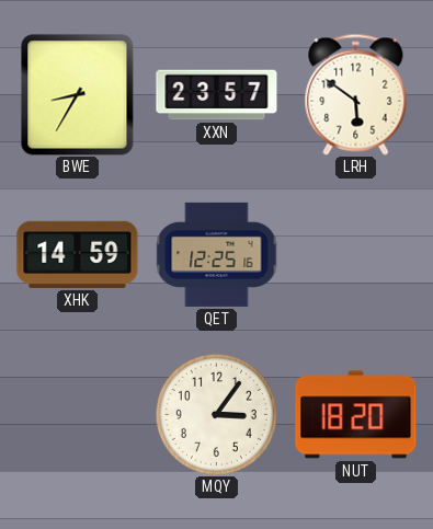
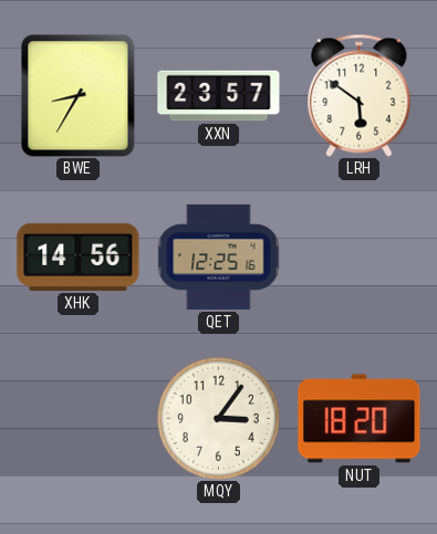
XHK: 14:59 -> 14:56
